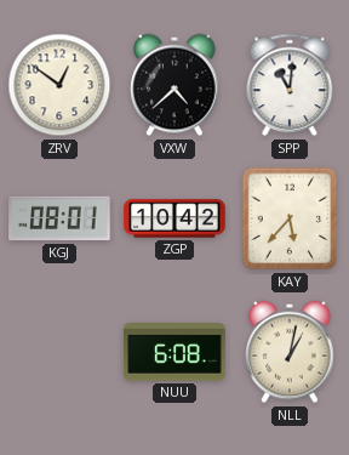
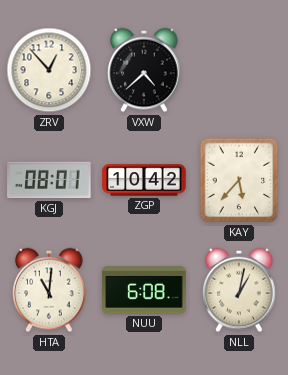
ZRV: 12:51 -> 12:53
SPP: 11:01 -> none
HTA: none -> 11:01
